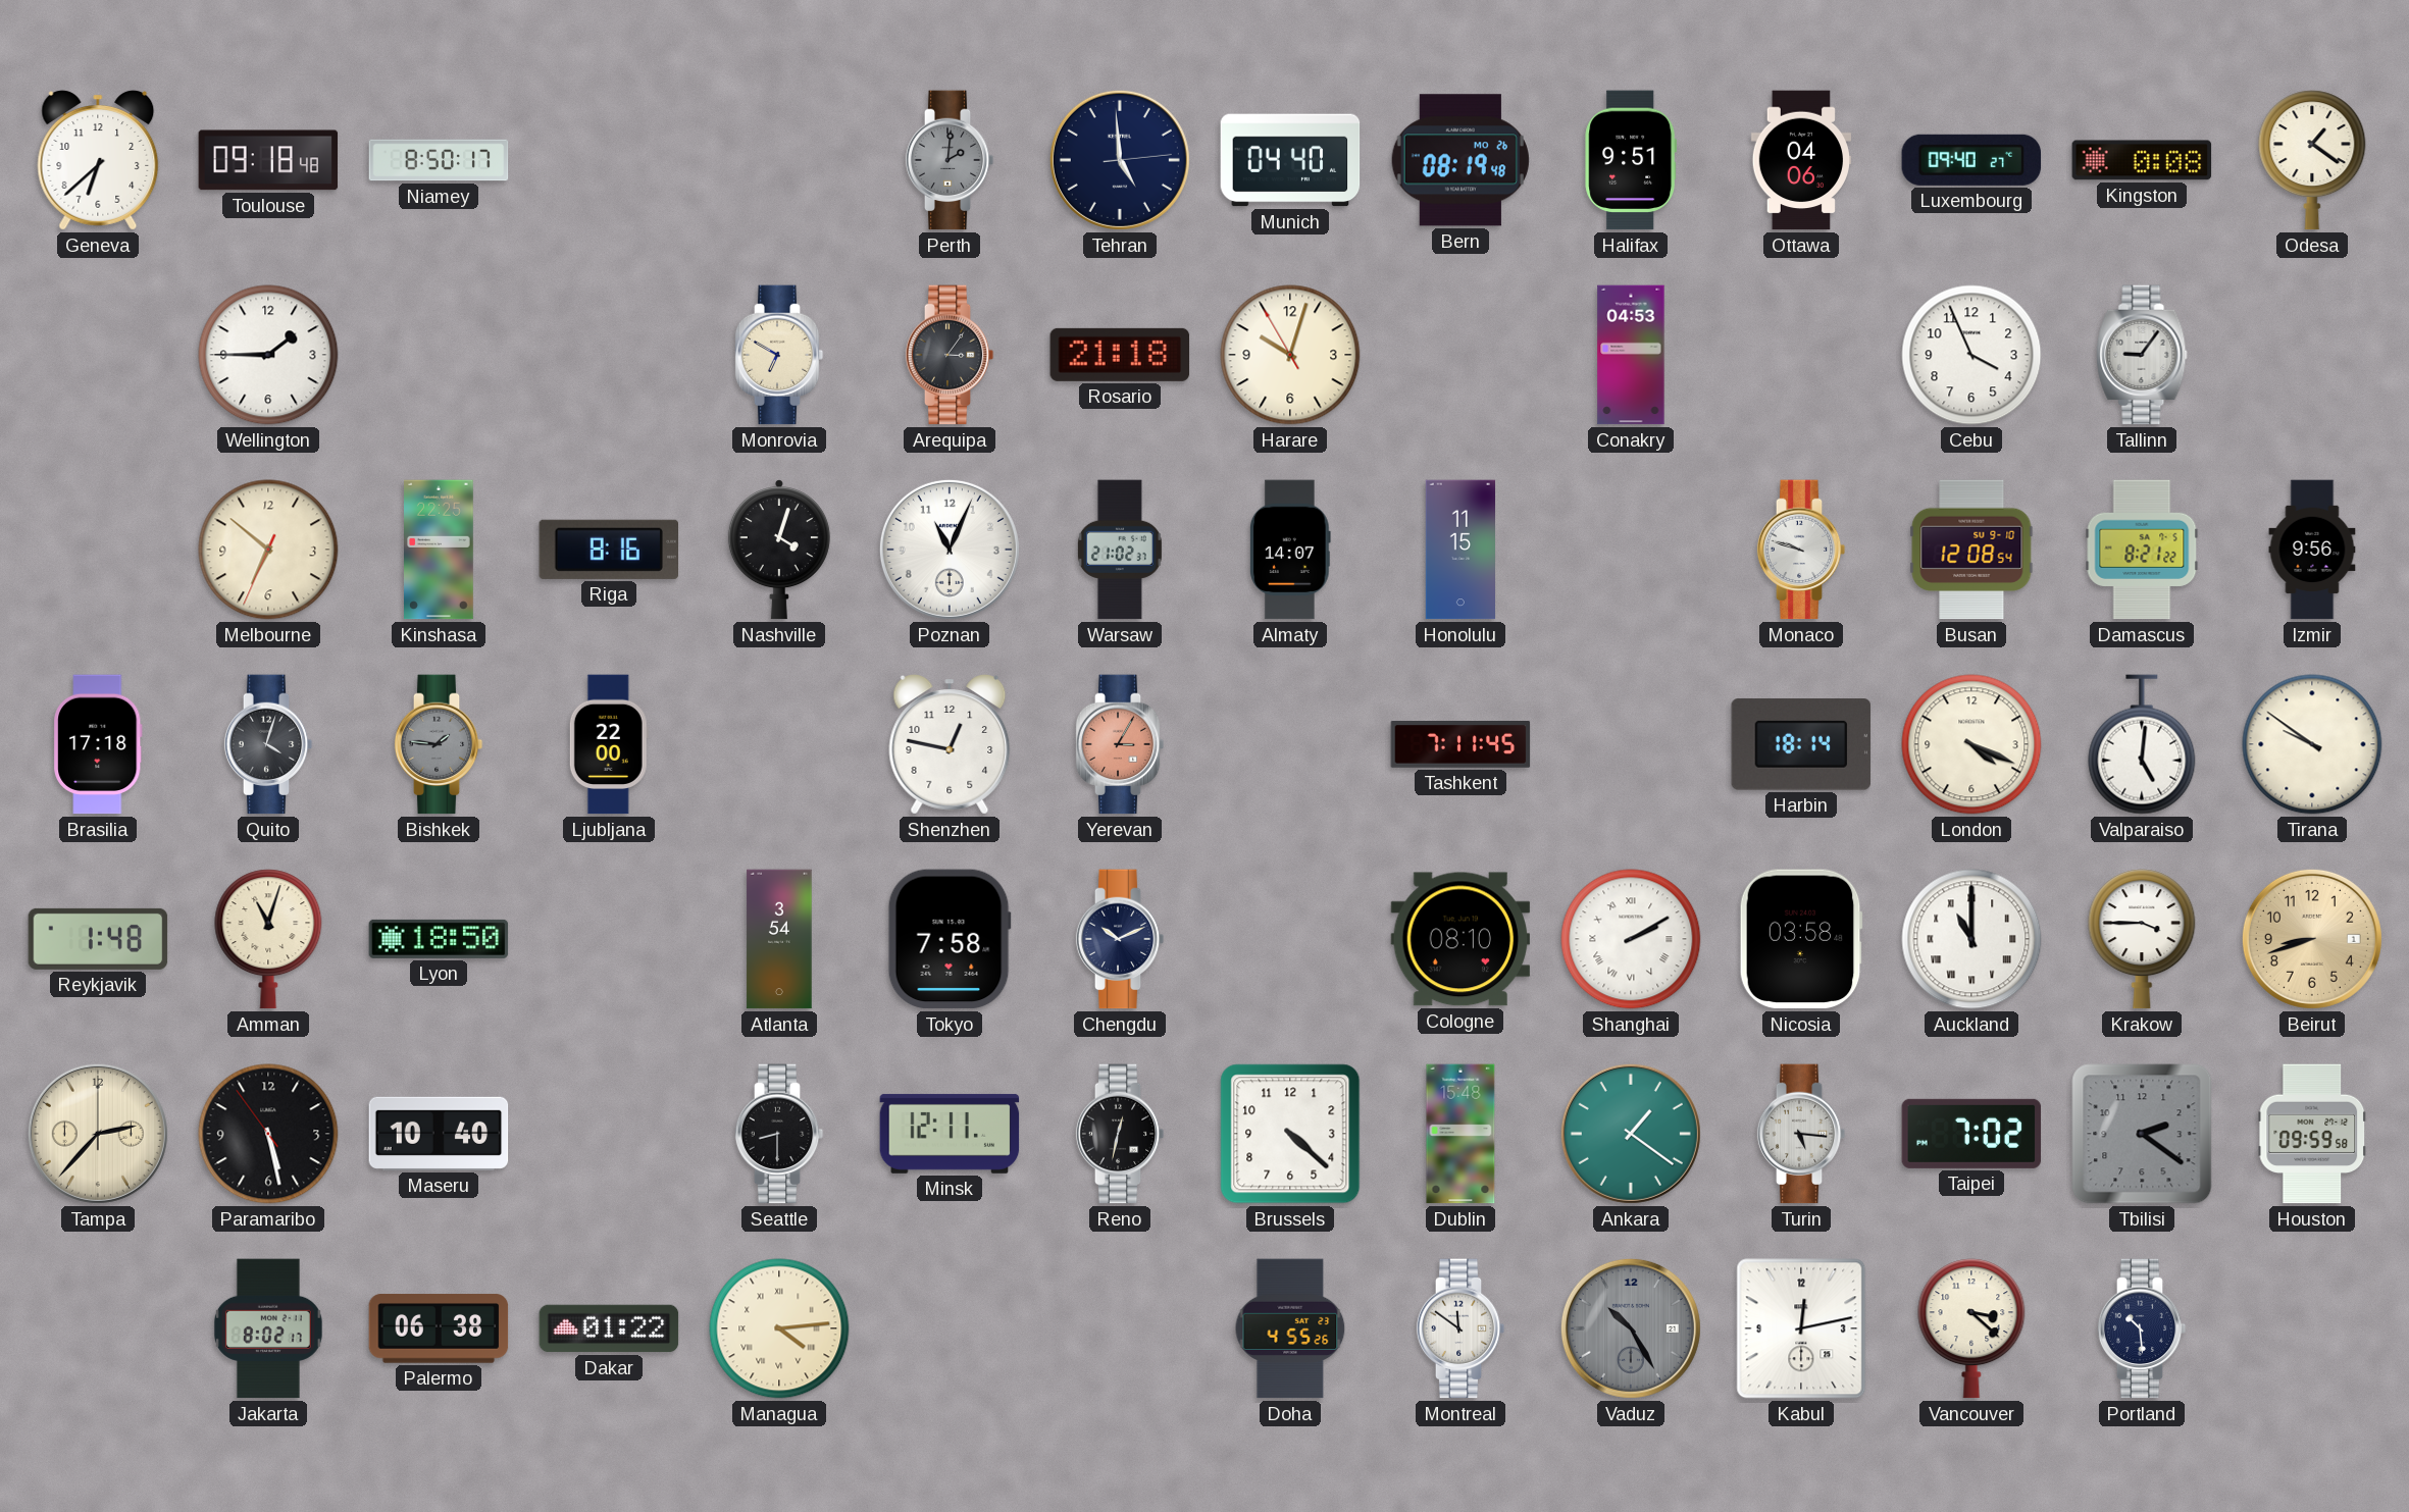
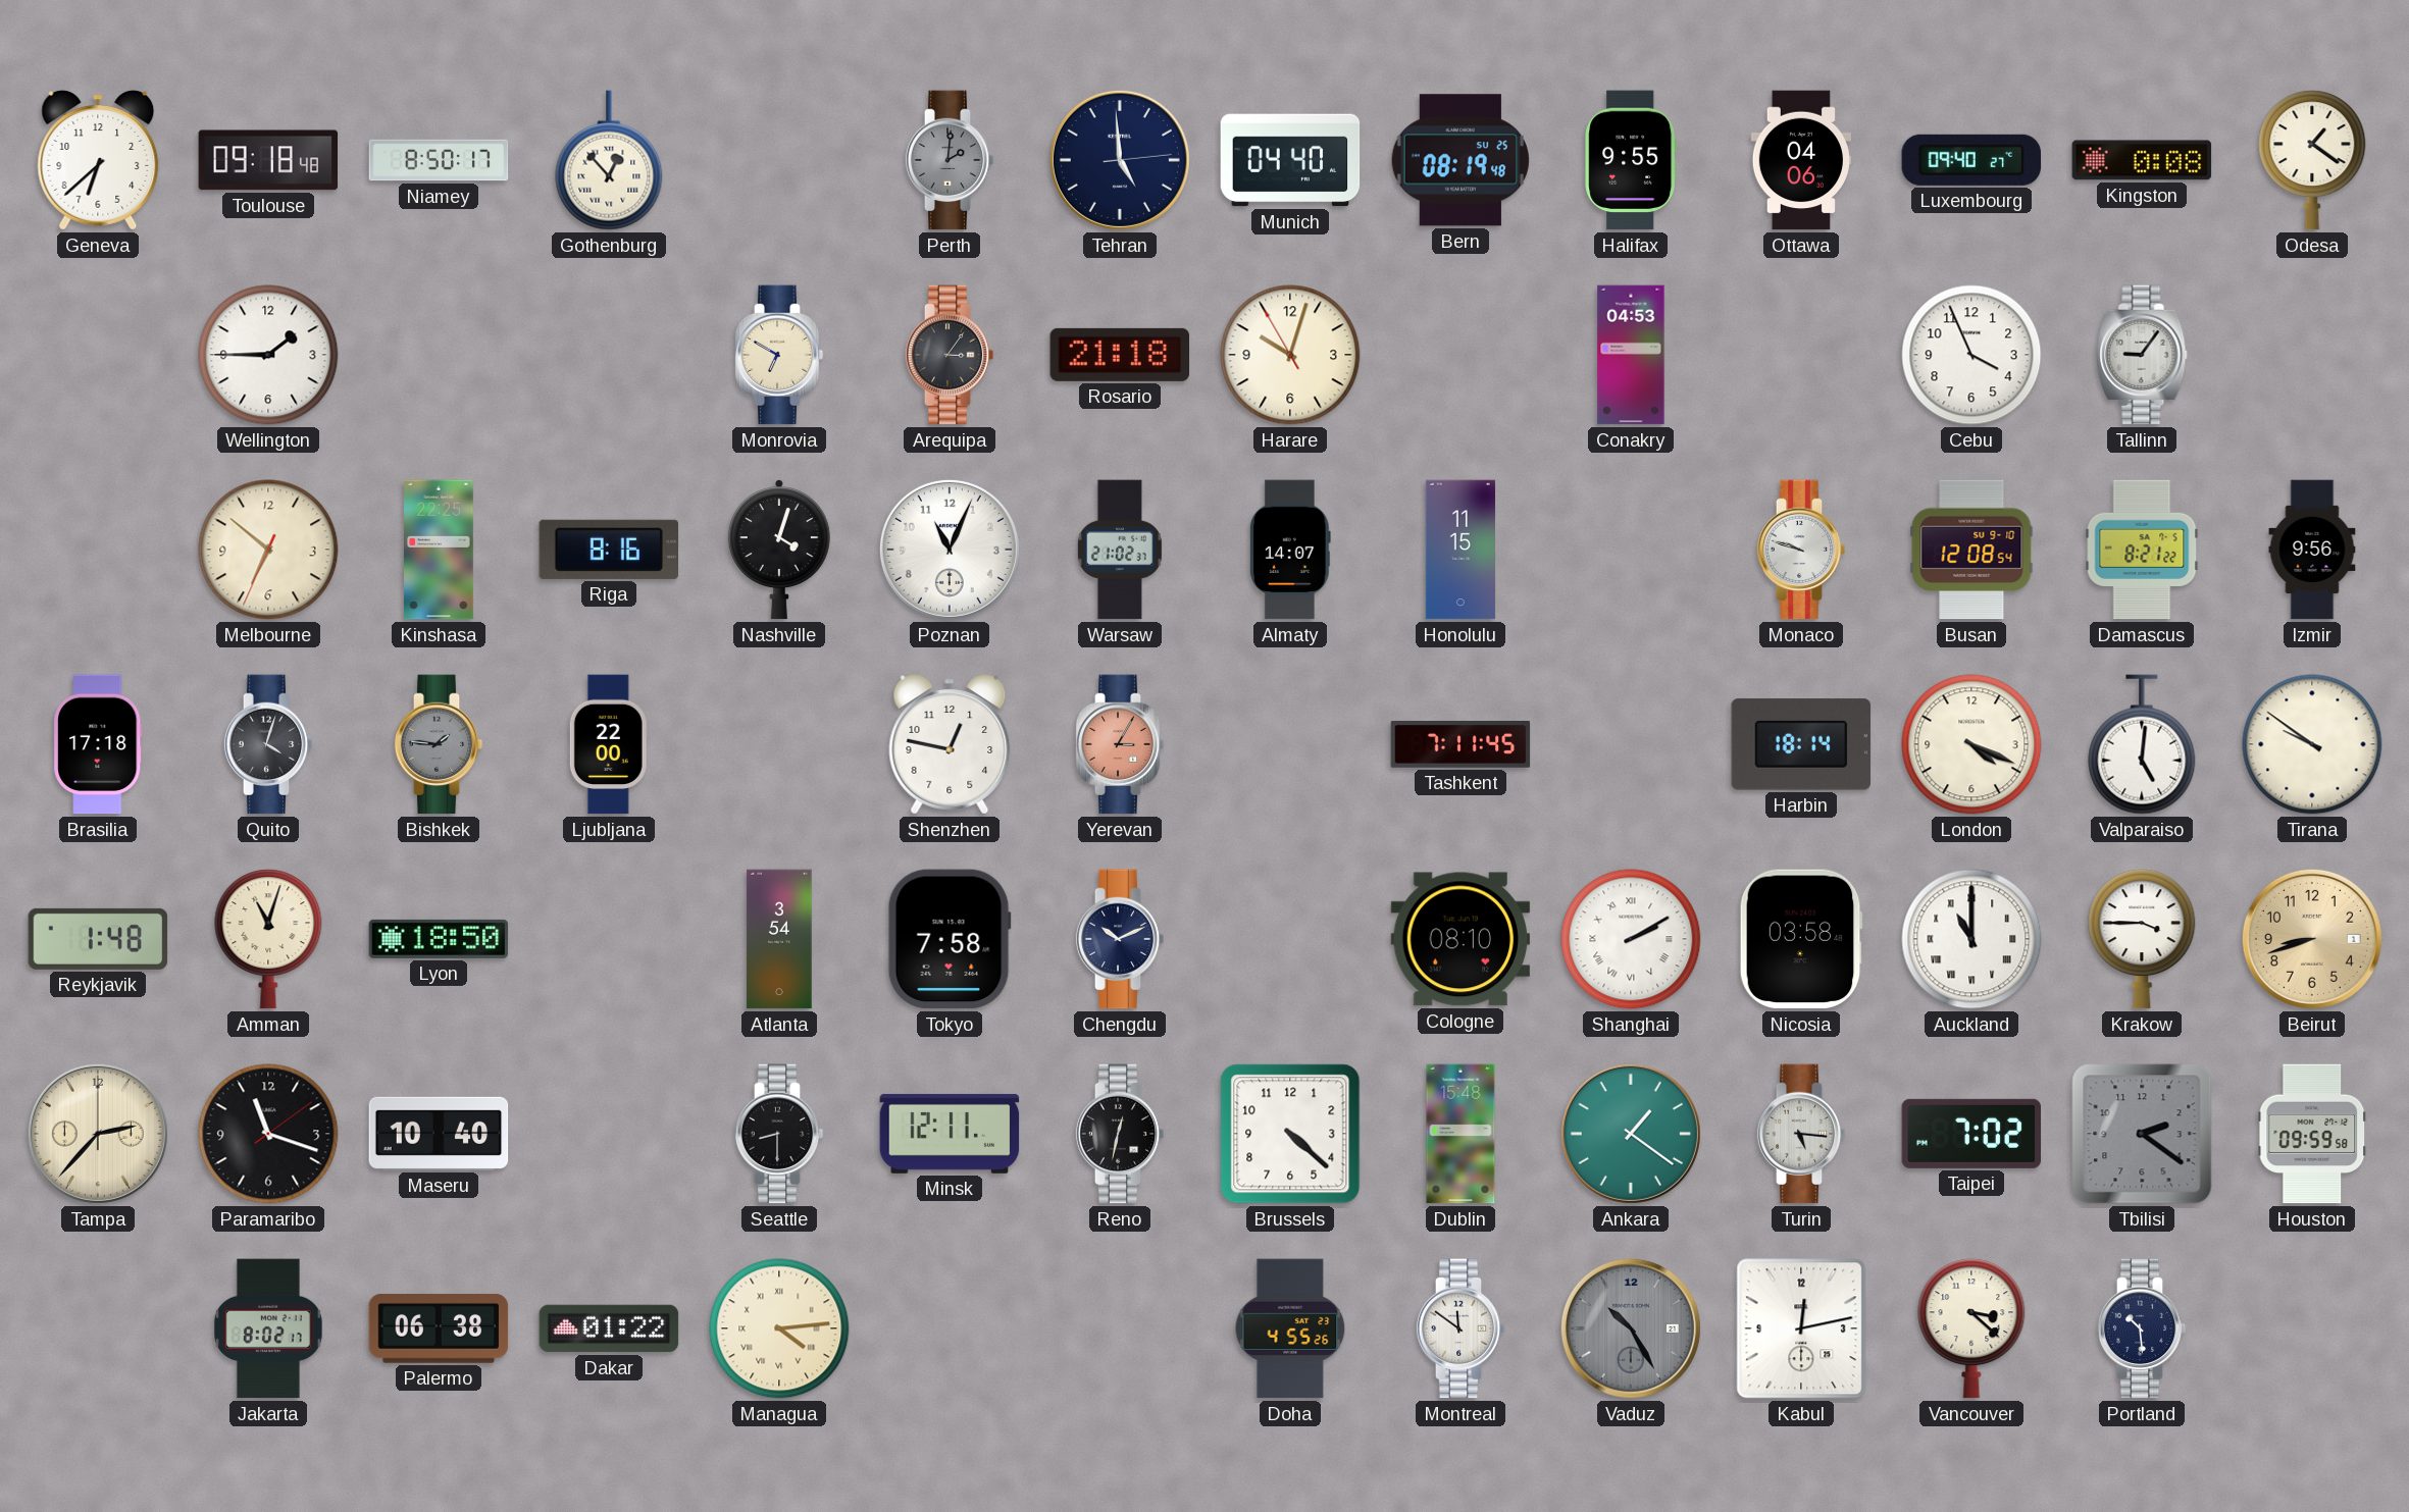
Gothenburg: none -> 12:53
Bern date: MO 26 -> SU 25
Halifax: 9:51 -> 9:55
Paramaribo: 5:27 -> 11:18
